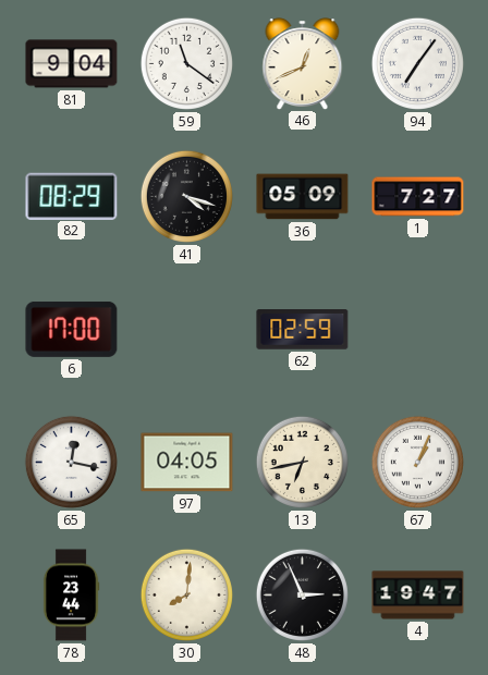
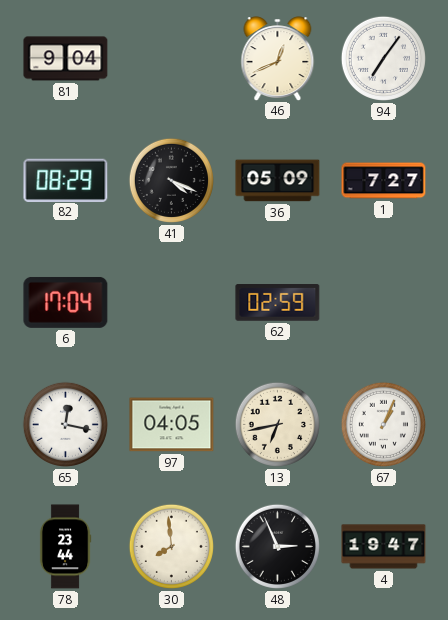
59: 11:21 -> none
41: 4:18 -> 4:19
6: 17:00 -> 17:04
30: 8:01 -> 7:59
